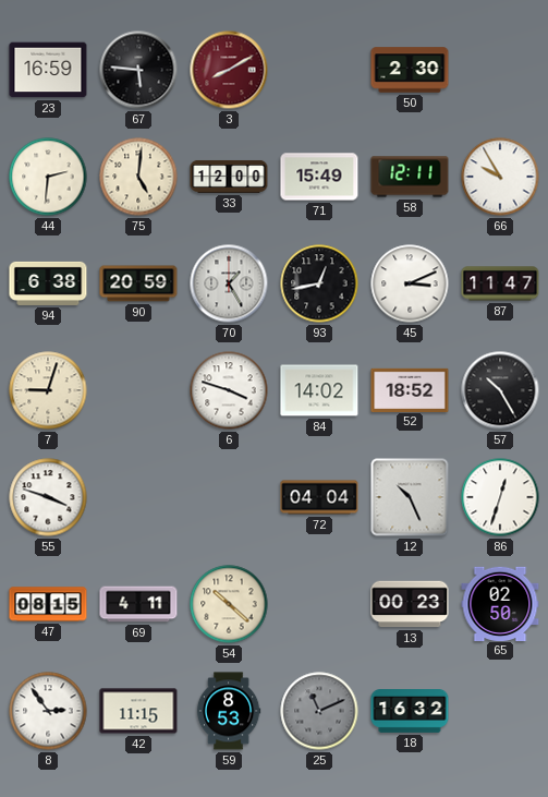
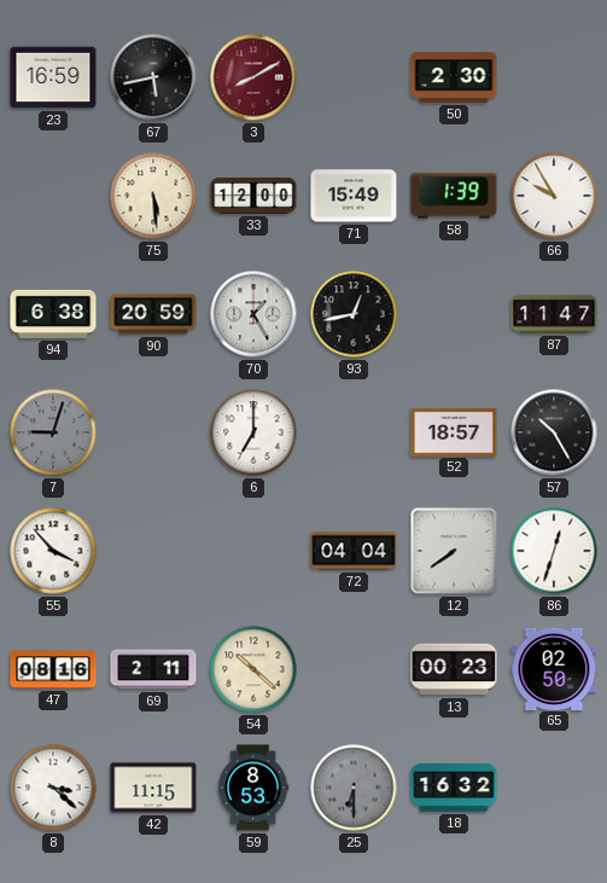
67: 5:46 -> 5:43
44: 2:31 -> none
75: 5:01 -> 5:29
58: 12:11 -> 1:39
45: 3:11 -> none
7 dial: cream -> grey
6: 3:48 -> 7:00
84: 14:02 -> none
52: 18:52 -> 18:57
55: 3:48 -> 3:53
12: 10:26 -> 7:39
47: 08:15 -> 08:16
69: 4:11 -> 2:11
8: 2:54 -> 3:22
25: 11:11 -> 6:30
